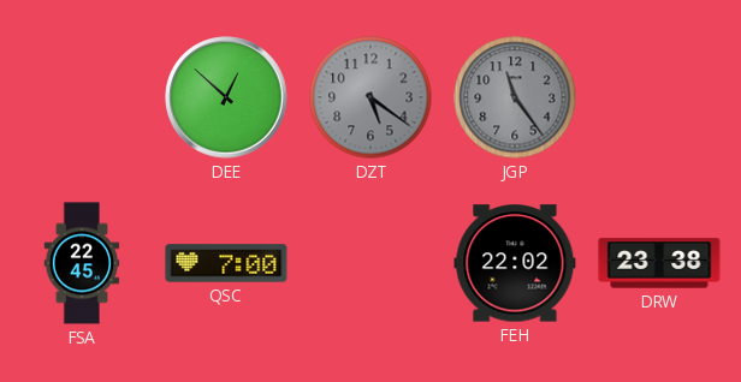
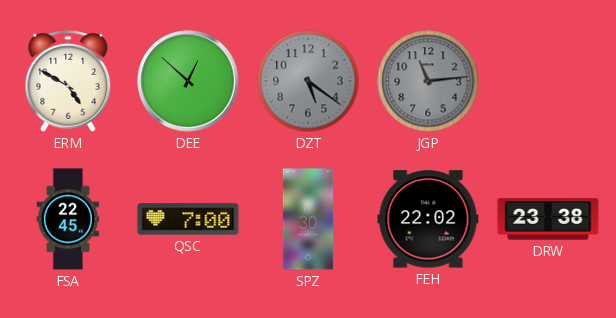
ERM: none -> 4:50
JGP: 11:24 -> 11:14
SPZ: none -> 17:30
